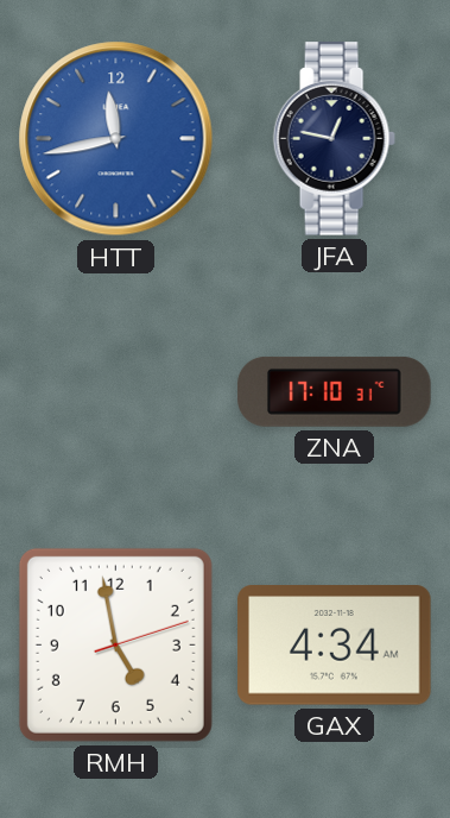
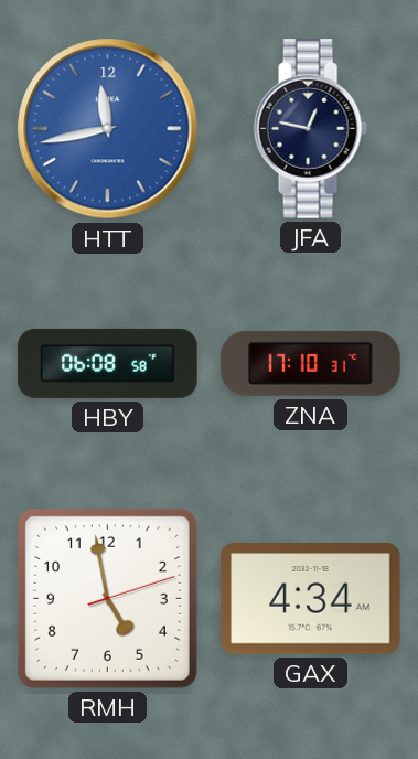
HBY: none -> 06:08
